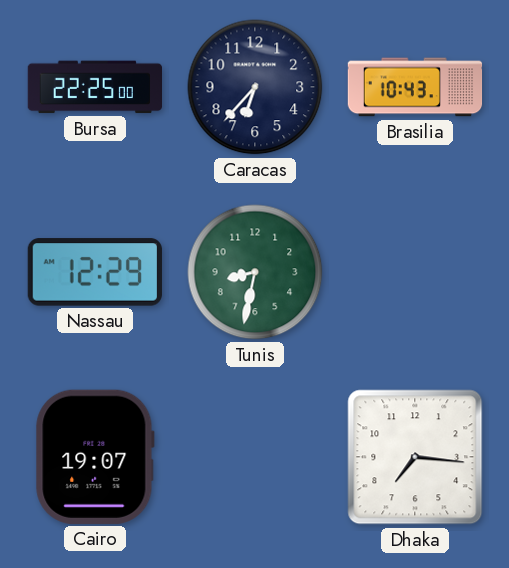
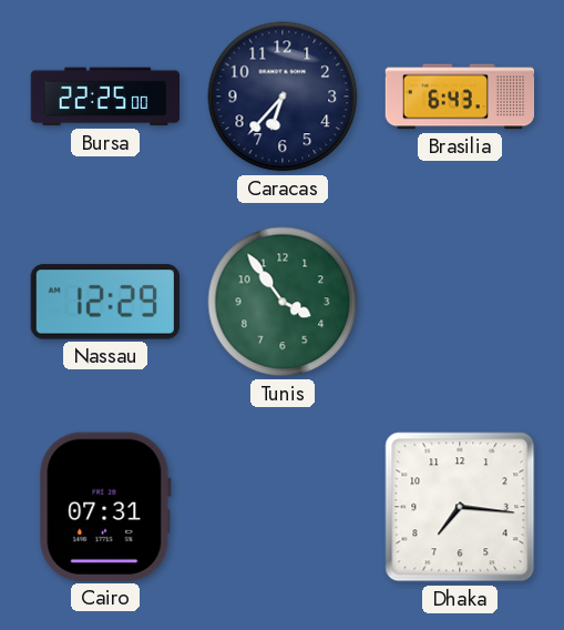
Brasilia: 10:43 -> 6:43
Tunis: 8:32 -> 3:54
Cairo: 19:07 -> 07:31
